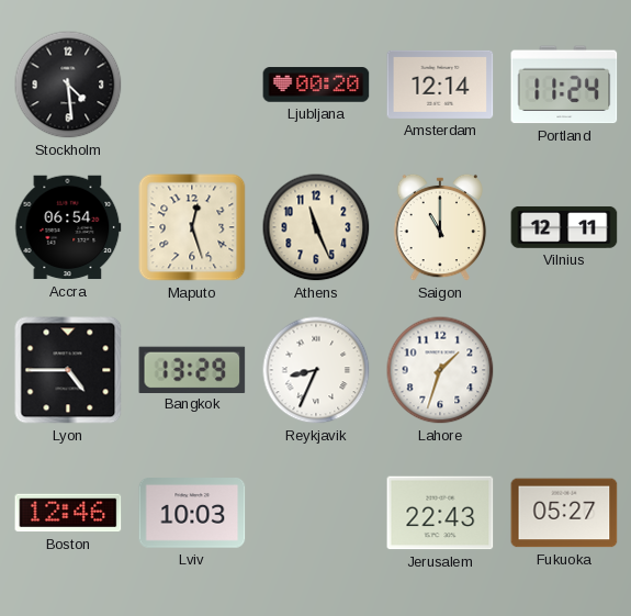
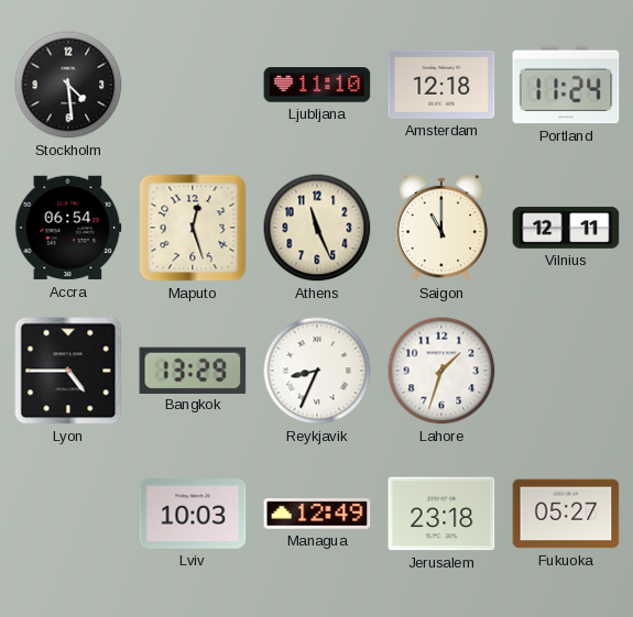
Ljubljana: 00:20 -> 11:10
Amsterdam: 12:14 -> 12:18
Boston: 12:46 -> none
Managua: none -> 12:49
Jerusalem: 22:43 -> 23:18
